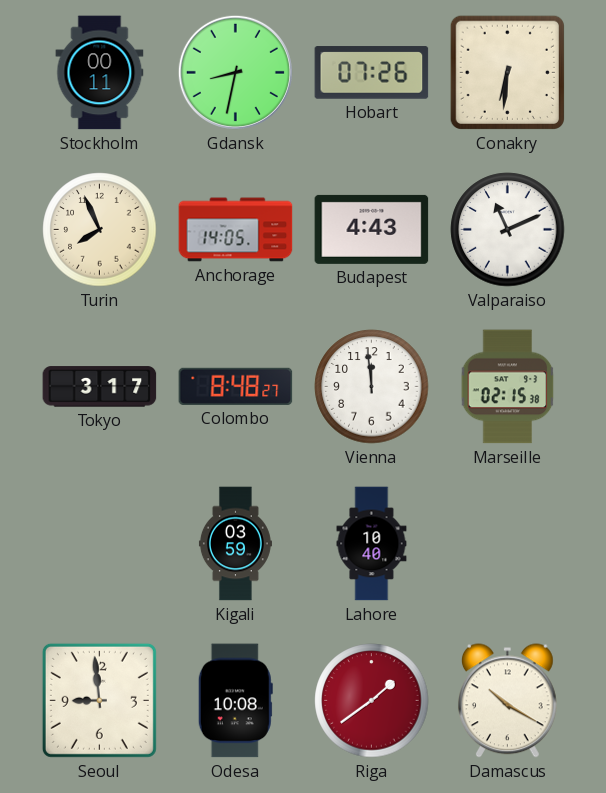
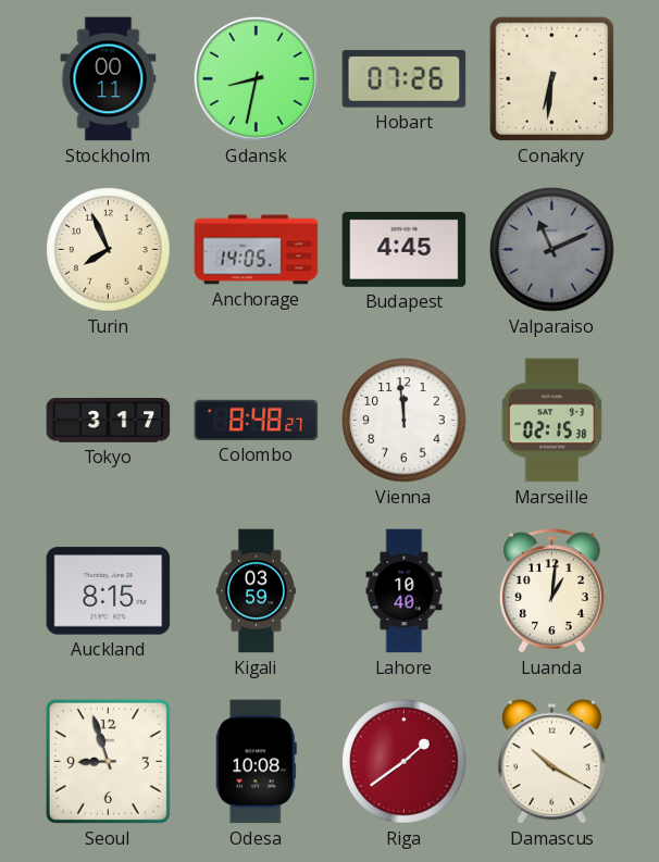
Budapest: 4:43 -> 4:45
Valparaiso dial: white -> grey
Auckland: none -> 8:15
Luanda: none -> 1:01
Seoul: 8:59 -> 8:57
